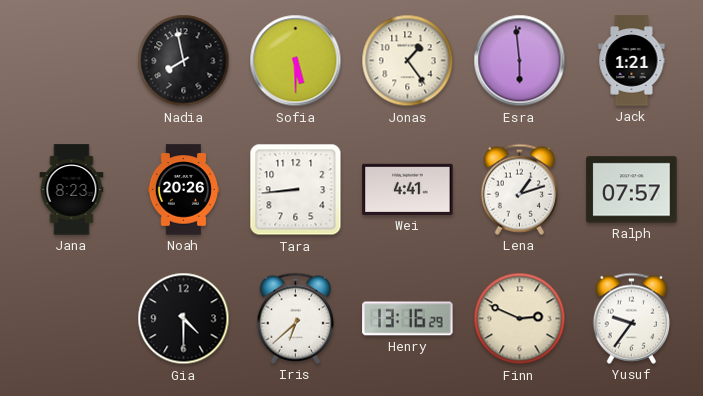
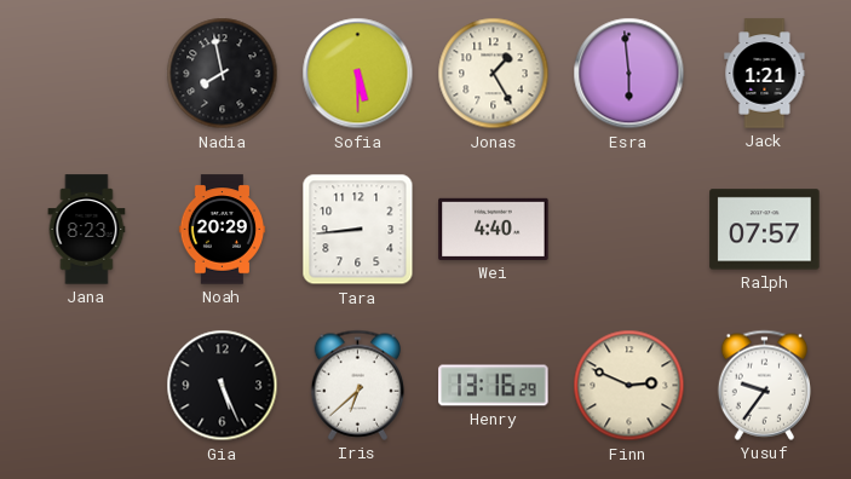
Jonas: 1:24 -> 1:25
Noah: 20:26 -> 20:29
Wei: 4:41 -> 4:40
Lena: 1:12 -> none
Gia: 4:30 -> 5:26
